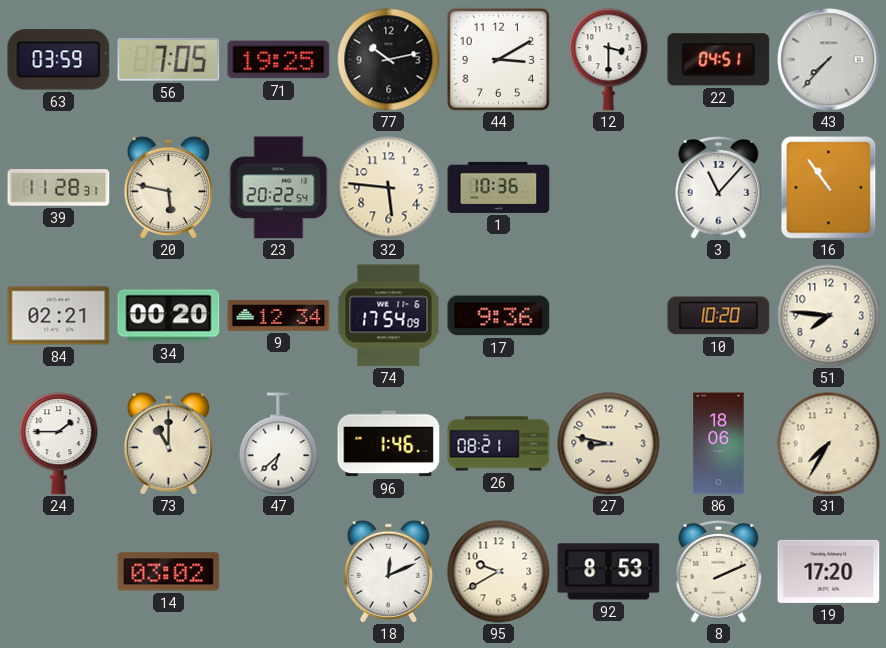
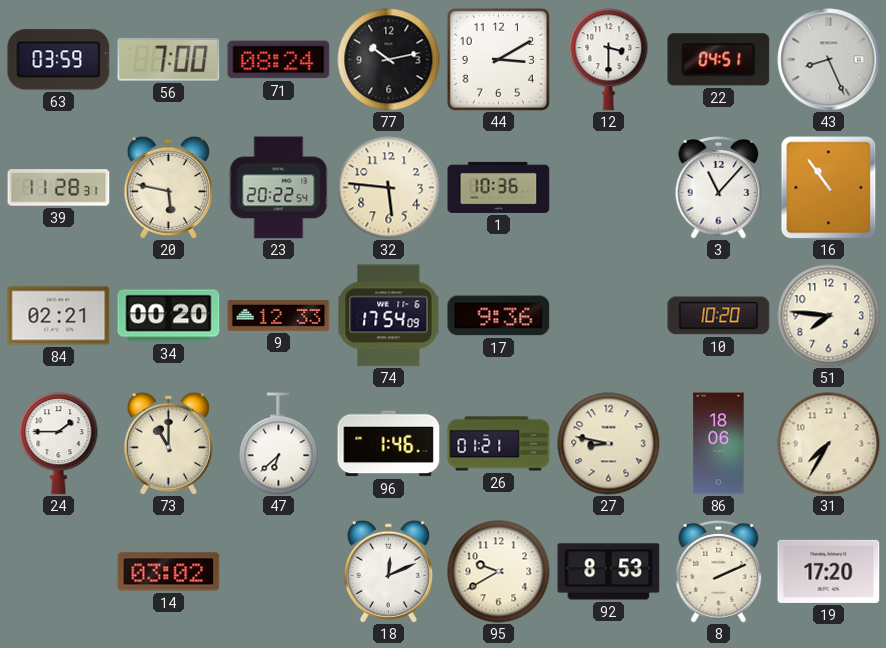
56: 7:05 -> 7:00
71: 19:25 -> 08:24
43: 7:37 -> 8:26
9: 12:34 -> 12:33
26: 08:21 -> 01:21
